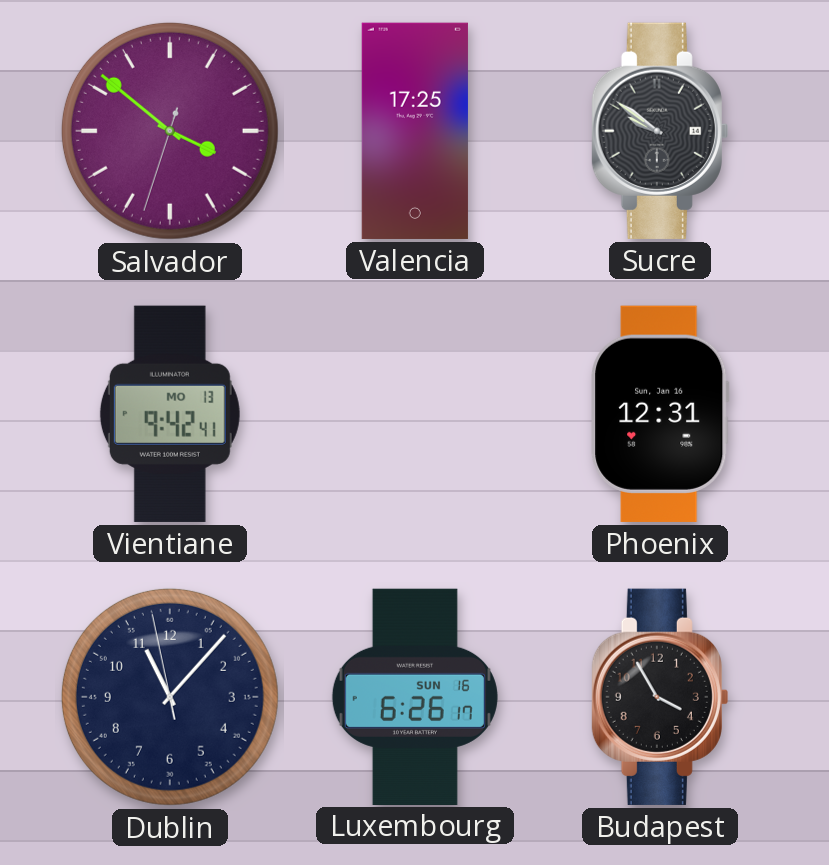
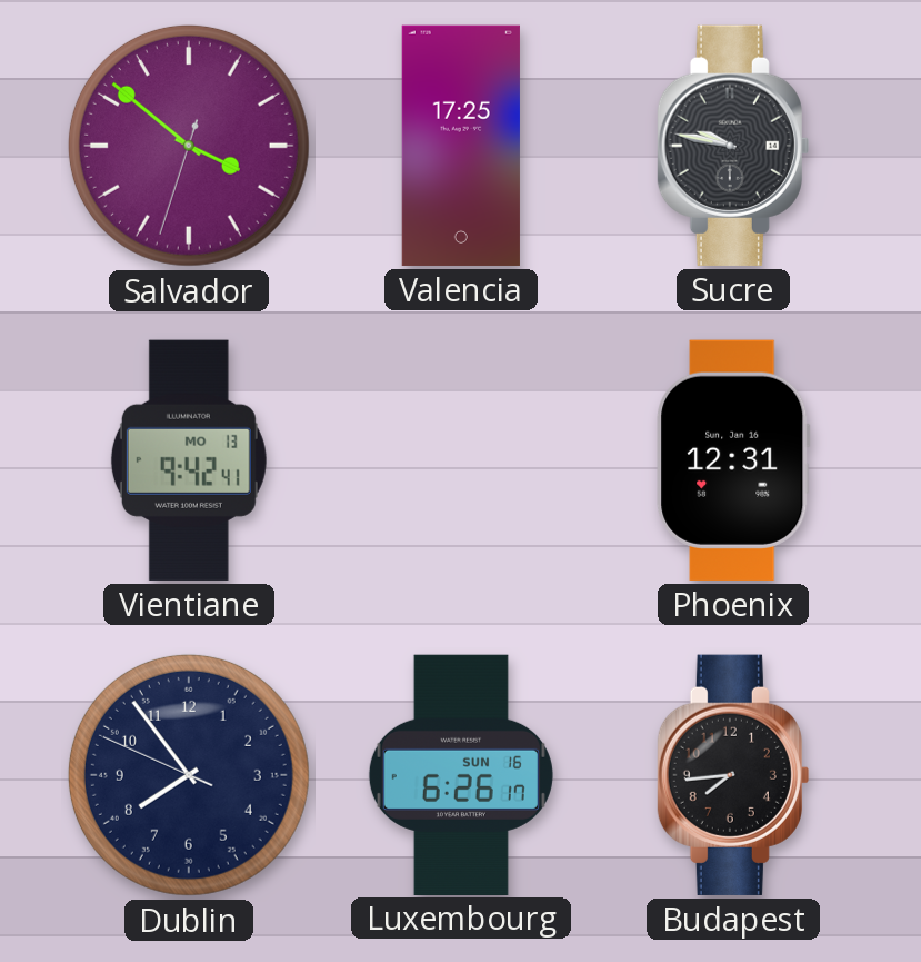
Sucre: 9:51 -> 9:47
Dublin: 11:06 -> 7:53
Budapest: 3:55 -> 7:44
